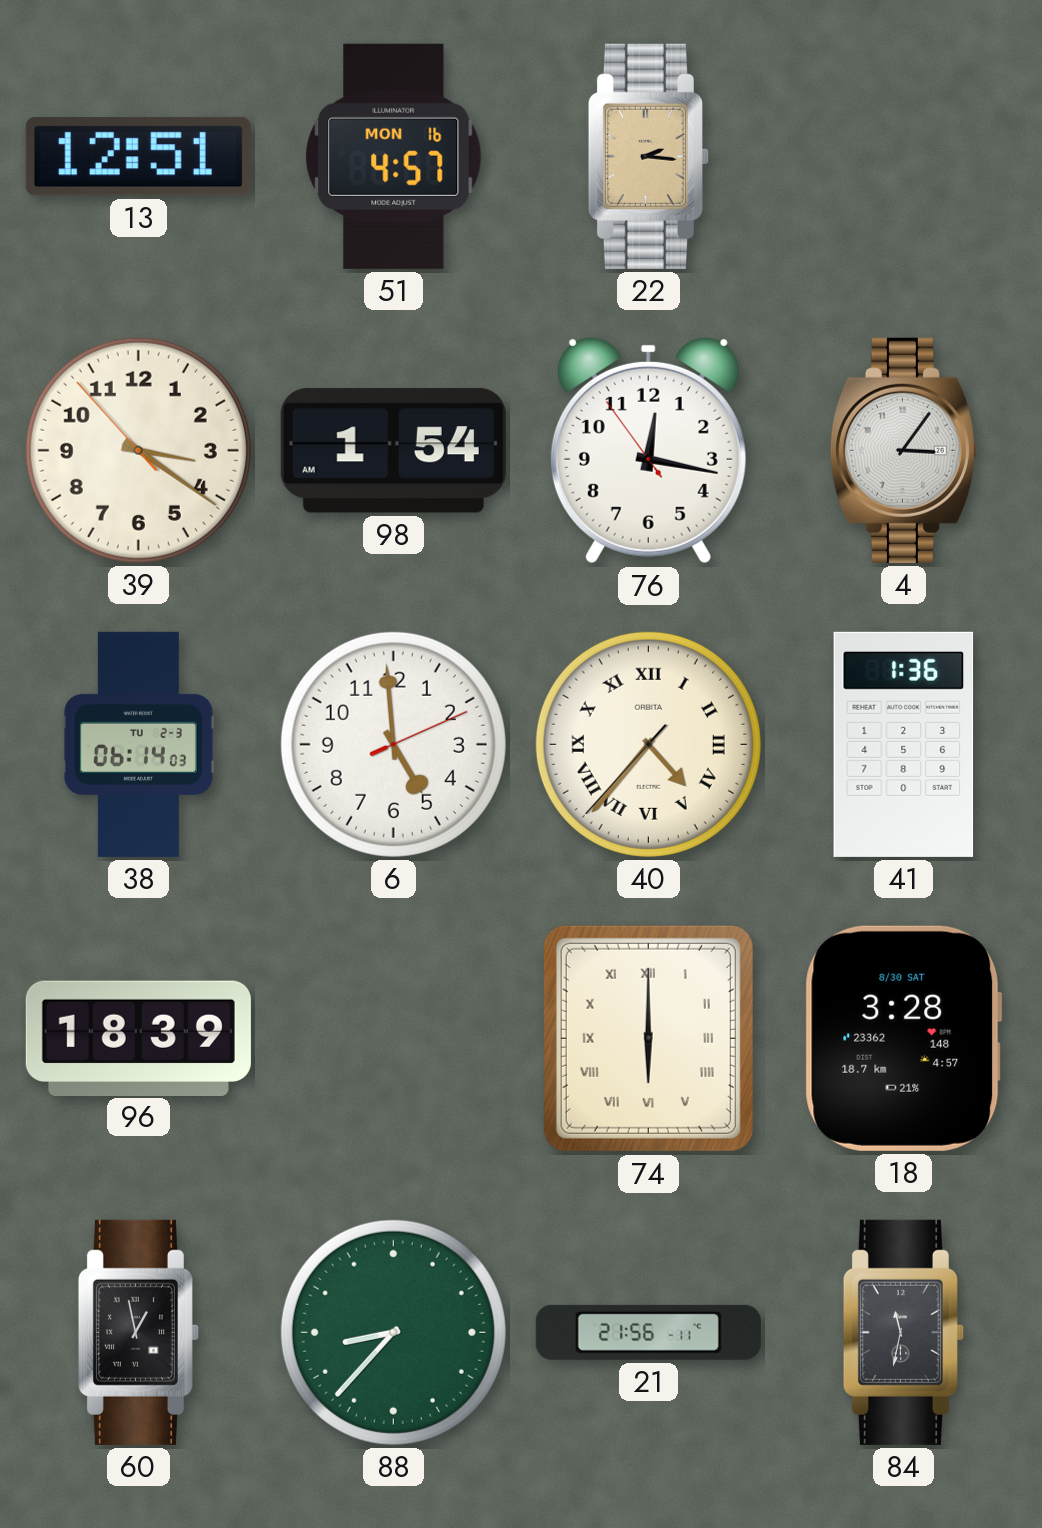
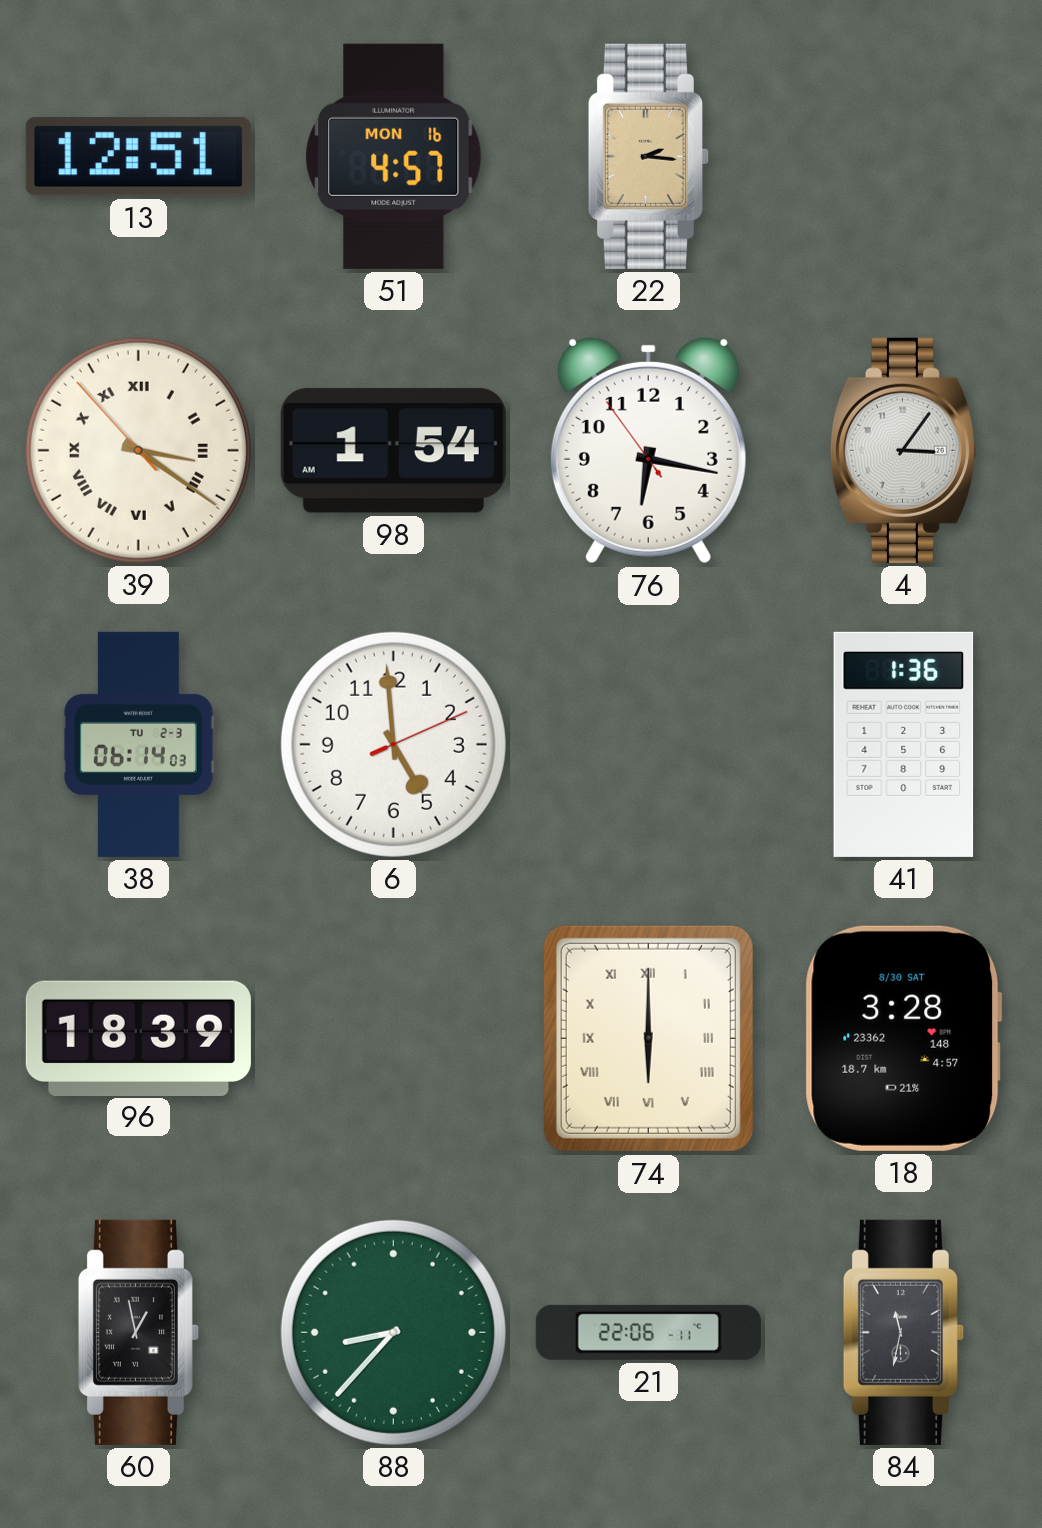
39 numerals: Arabic -> Roman
76: 12:16 -> 6:16
40: 4:36 -> none
21: 21:56 -> 22:06
